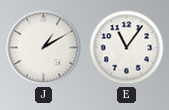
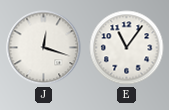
J: 1:10 -> 12:18
